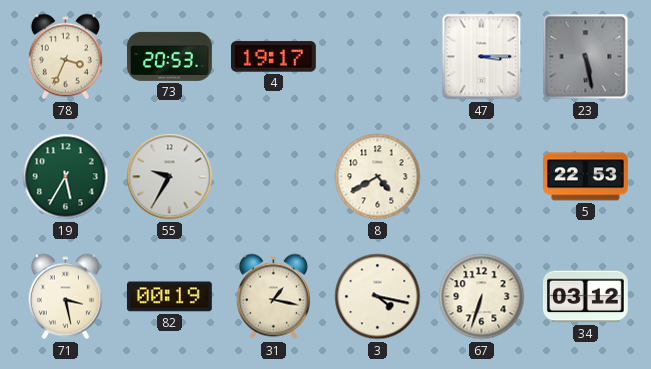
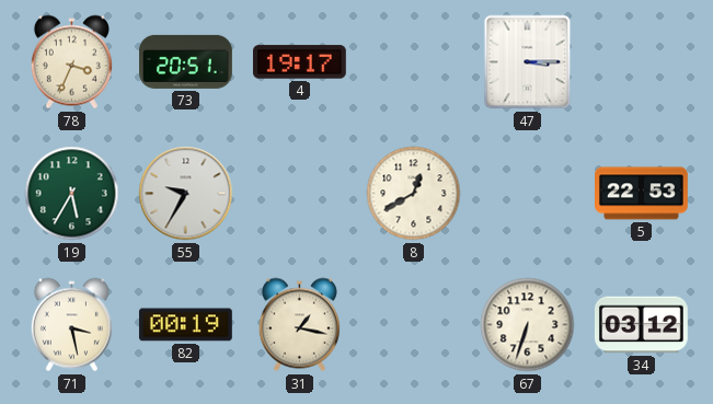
73: 20:53 -> 20:51
23: 5:28 -> none
8: 4:40 -> 12:40
3: 4:17 -> none
